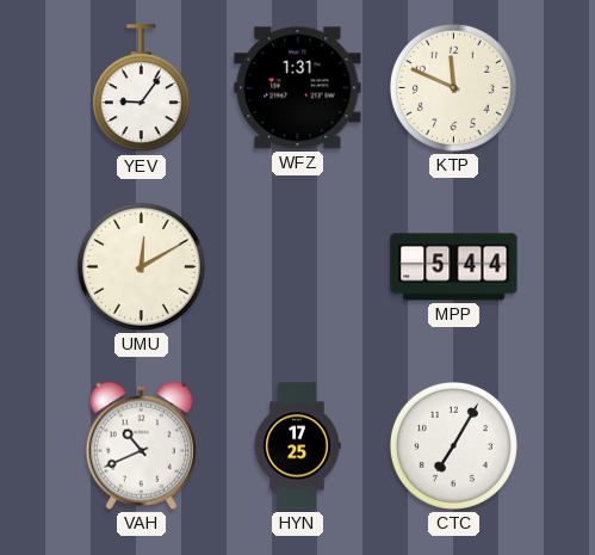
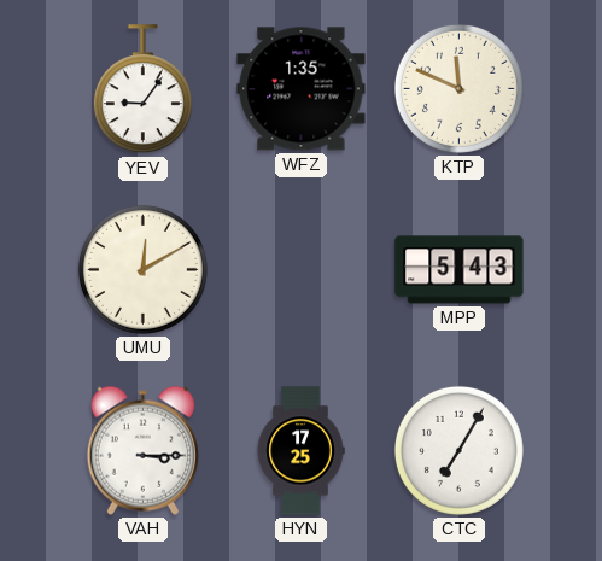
WFZ: 1:31 -> 1:35
MPP: 5:44 -> 5:43
VAH: 10:41 -> 3:15
